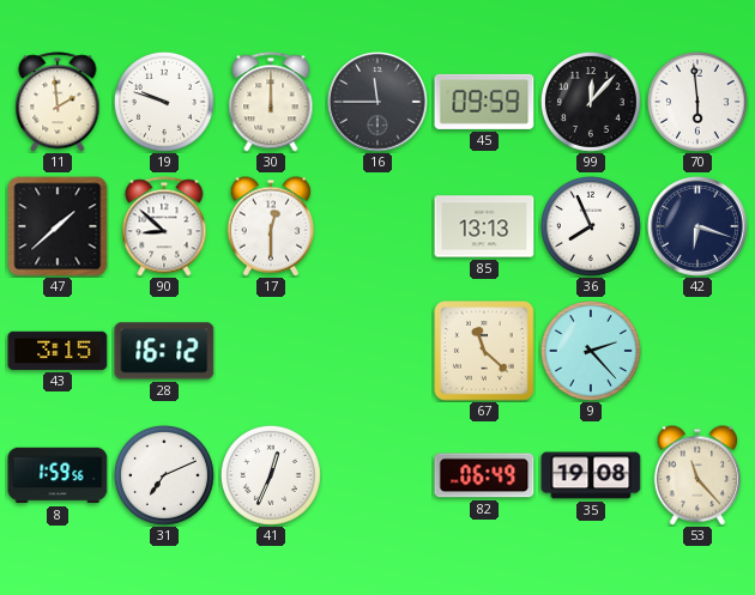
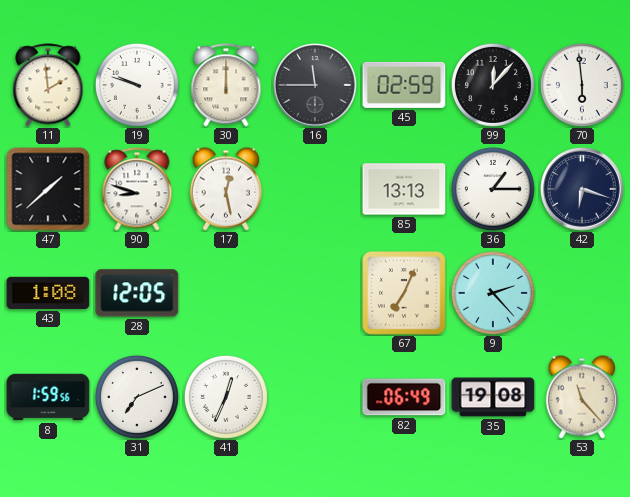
45: 09:59 -> 02:59
90: 8:52 -> 8:48
17: 12:30 -> 12:28
36: 7:56 -> 1:15
43: 3:15 -> 1:08
28: 16:12 -> 12:05
67: 11:22 -> 7:04
